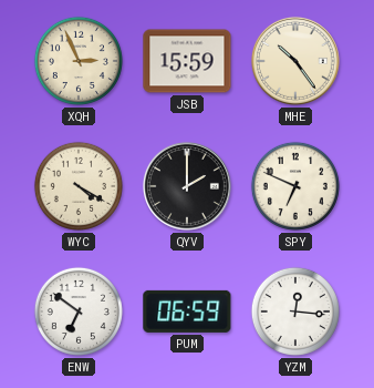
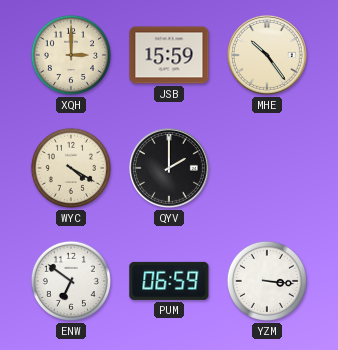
XQH: 2:56 -> 3:00
SPY: 6:49 -> none
YZM: 12:16 -> 3:16
